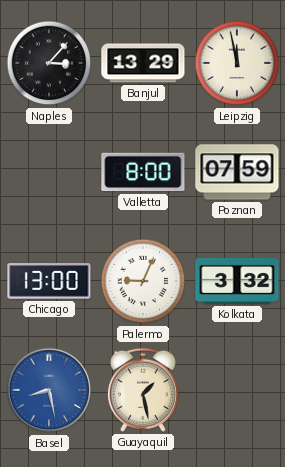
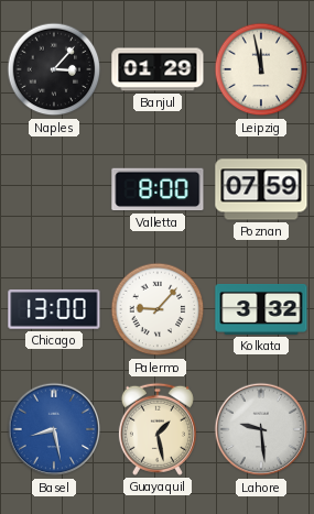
Banjul: 13:29 -> 01:29
Palermo: 9:04 -> 9:07
Lahore: none -> 9:29
